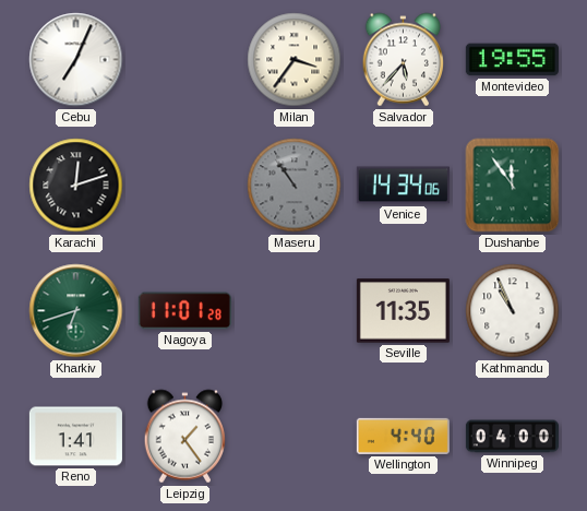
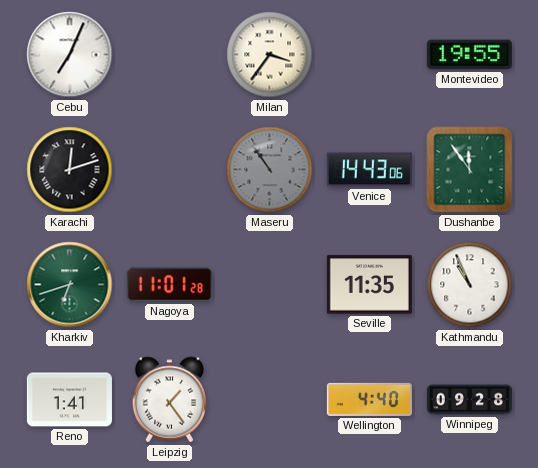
Salvador: 5:37 -> none
Venice: 14:34 -> 14:43
Winnipeg: 04:00 -> 09:28
